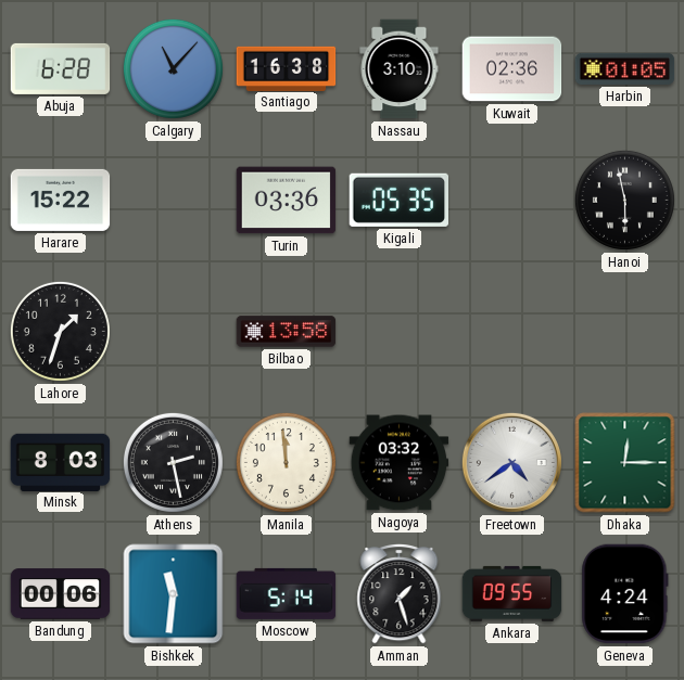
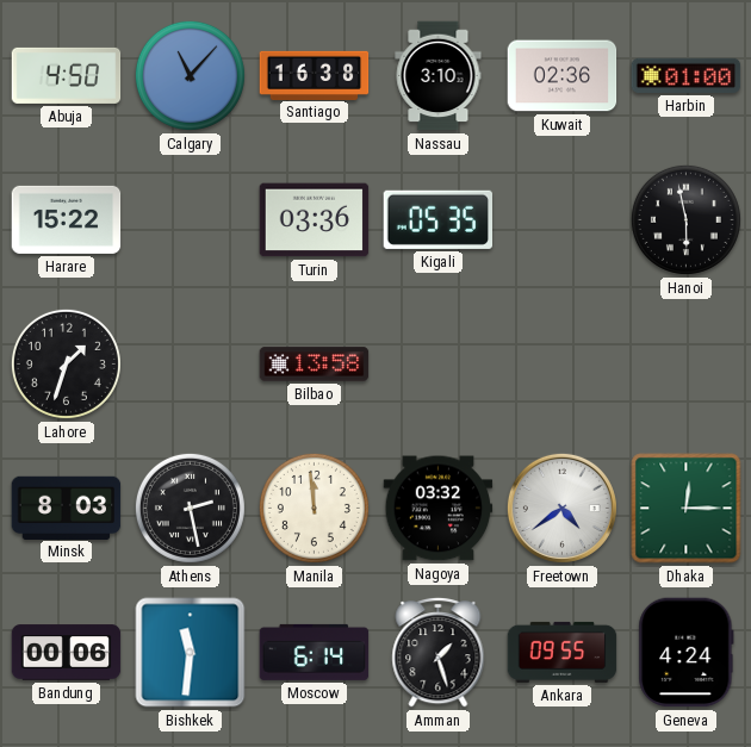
Abuja: 6:28 -> 4:50
Harbin: 01:05 -> 01:00
Moscow: 5:14 -> 6:14
